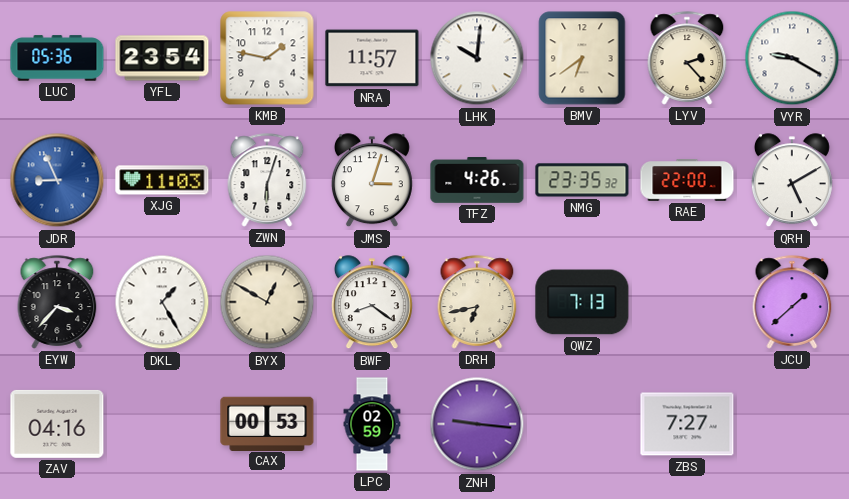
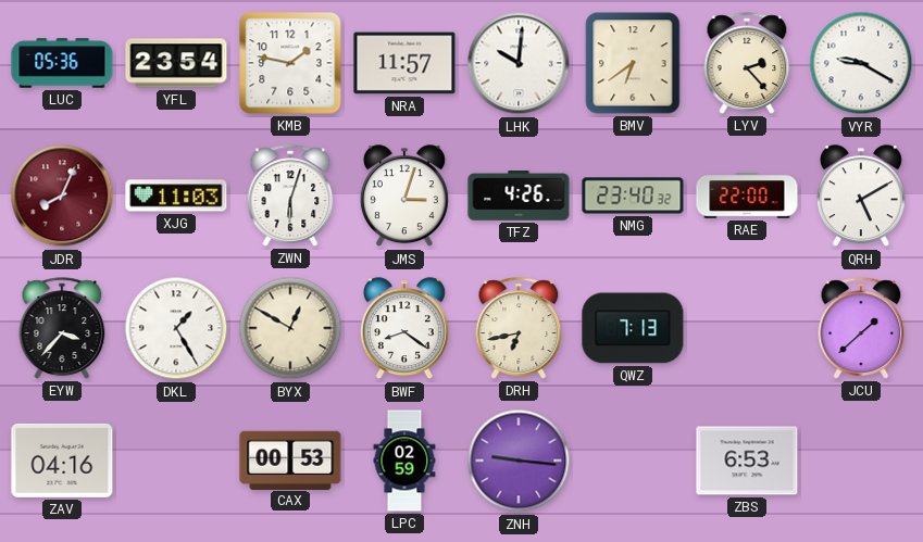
JDR: 8:56 -> 8:04
JDR dial: blue -> burgundy
NMG: 23:35 -> 23:40
ZBS: 7:27 -> 6:53
